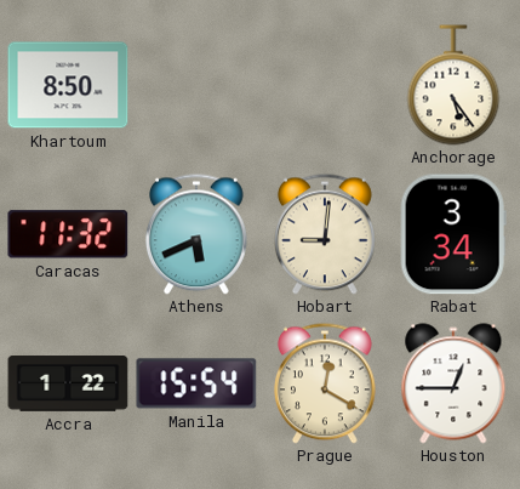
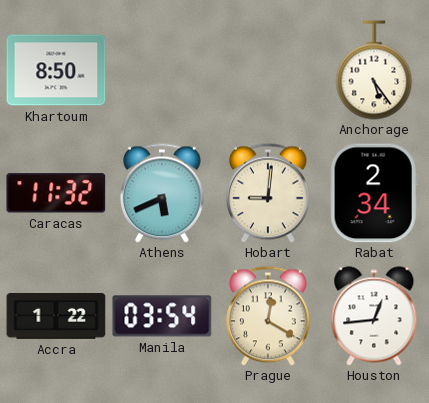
Rabat: 3:34 -> 2:34
Manila: 15:54 -> 03:54
Houston: 12:45 -> 12:44
